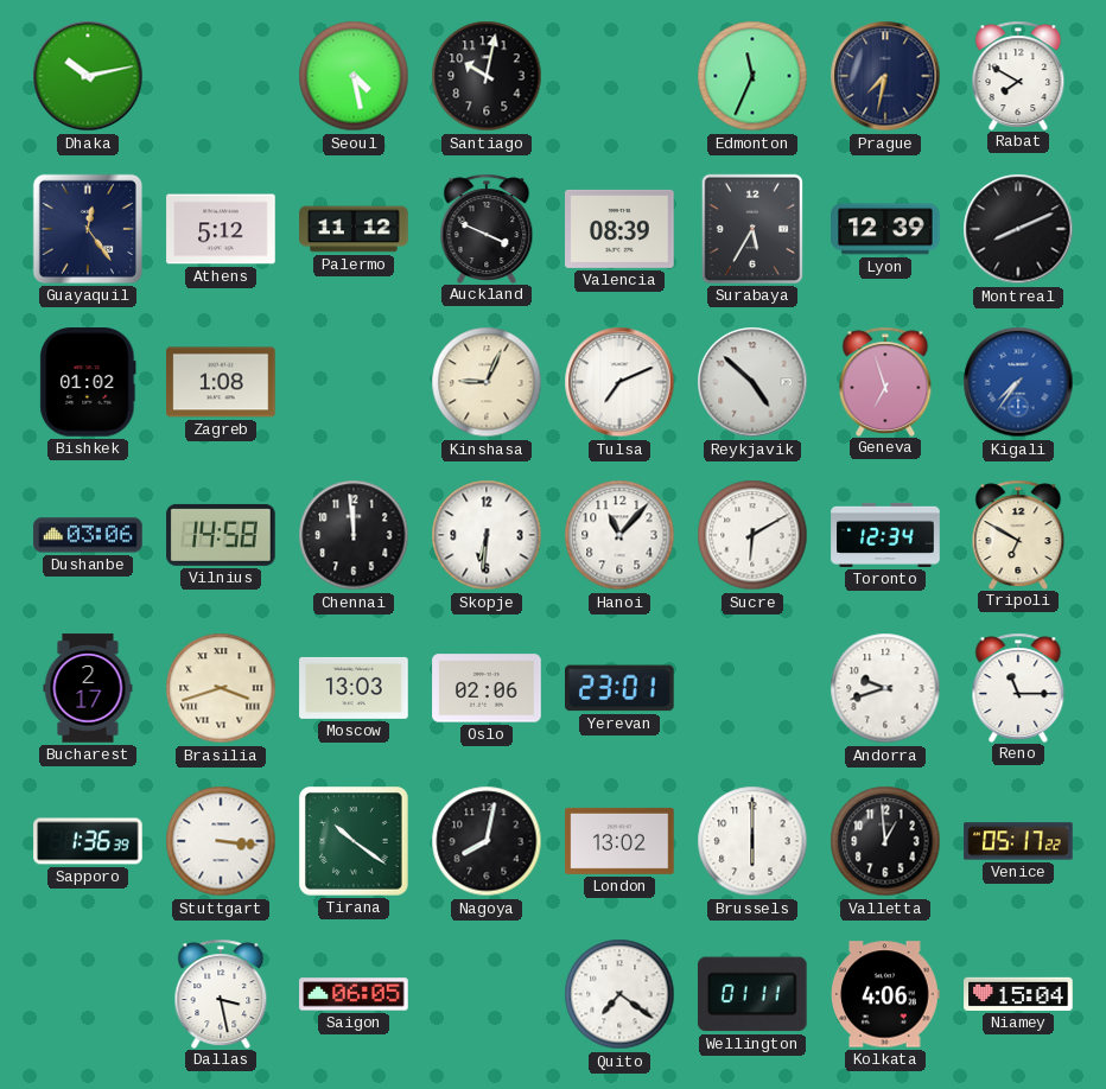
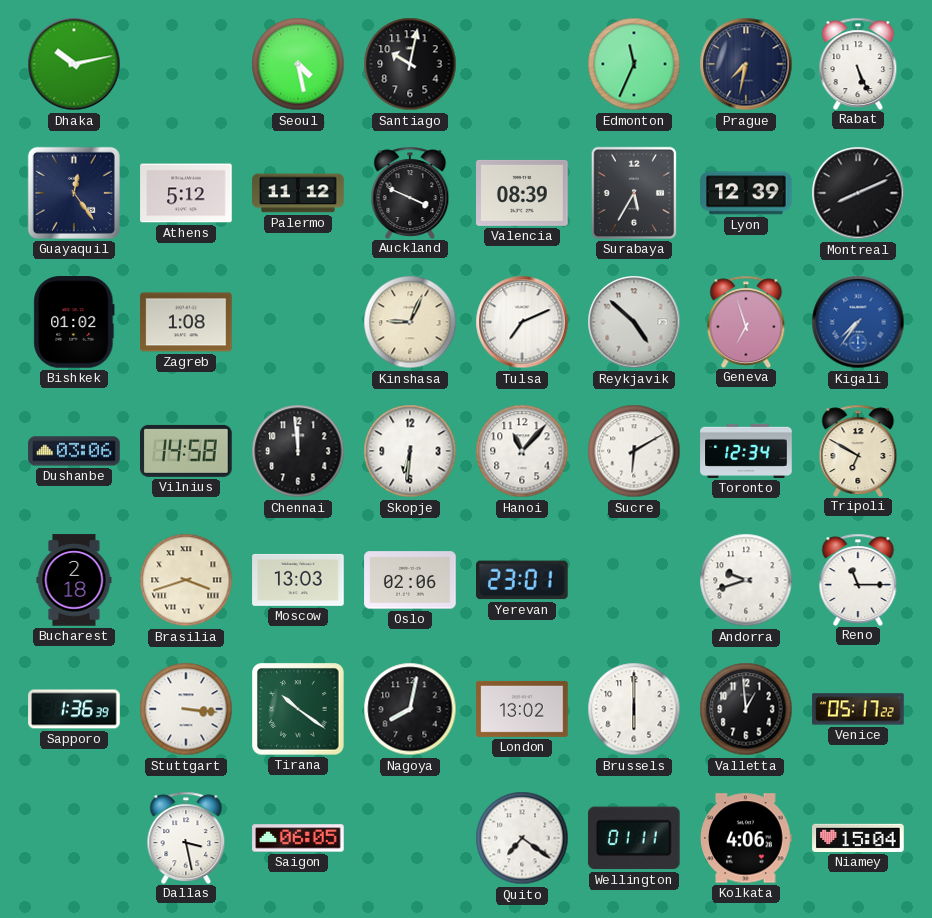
Rabat: 7:50 -> 5:26
Bucharest: 2:17 -> 2:18
